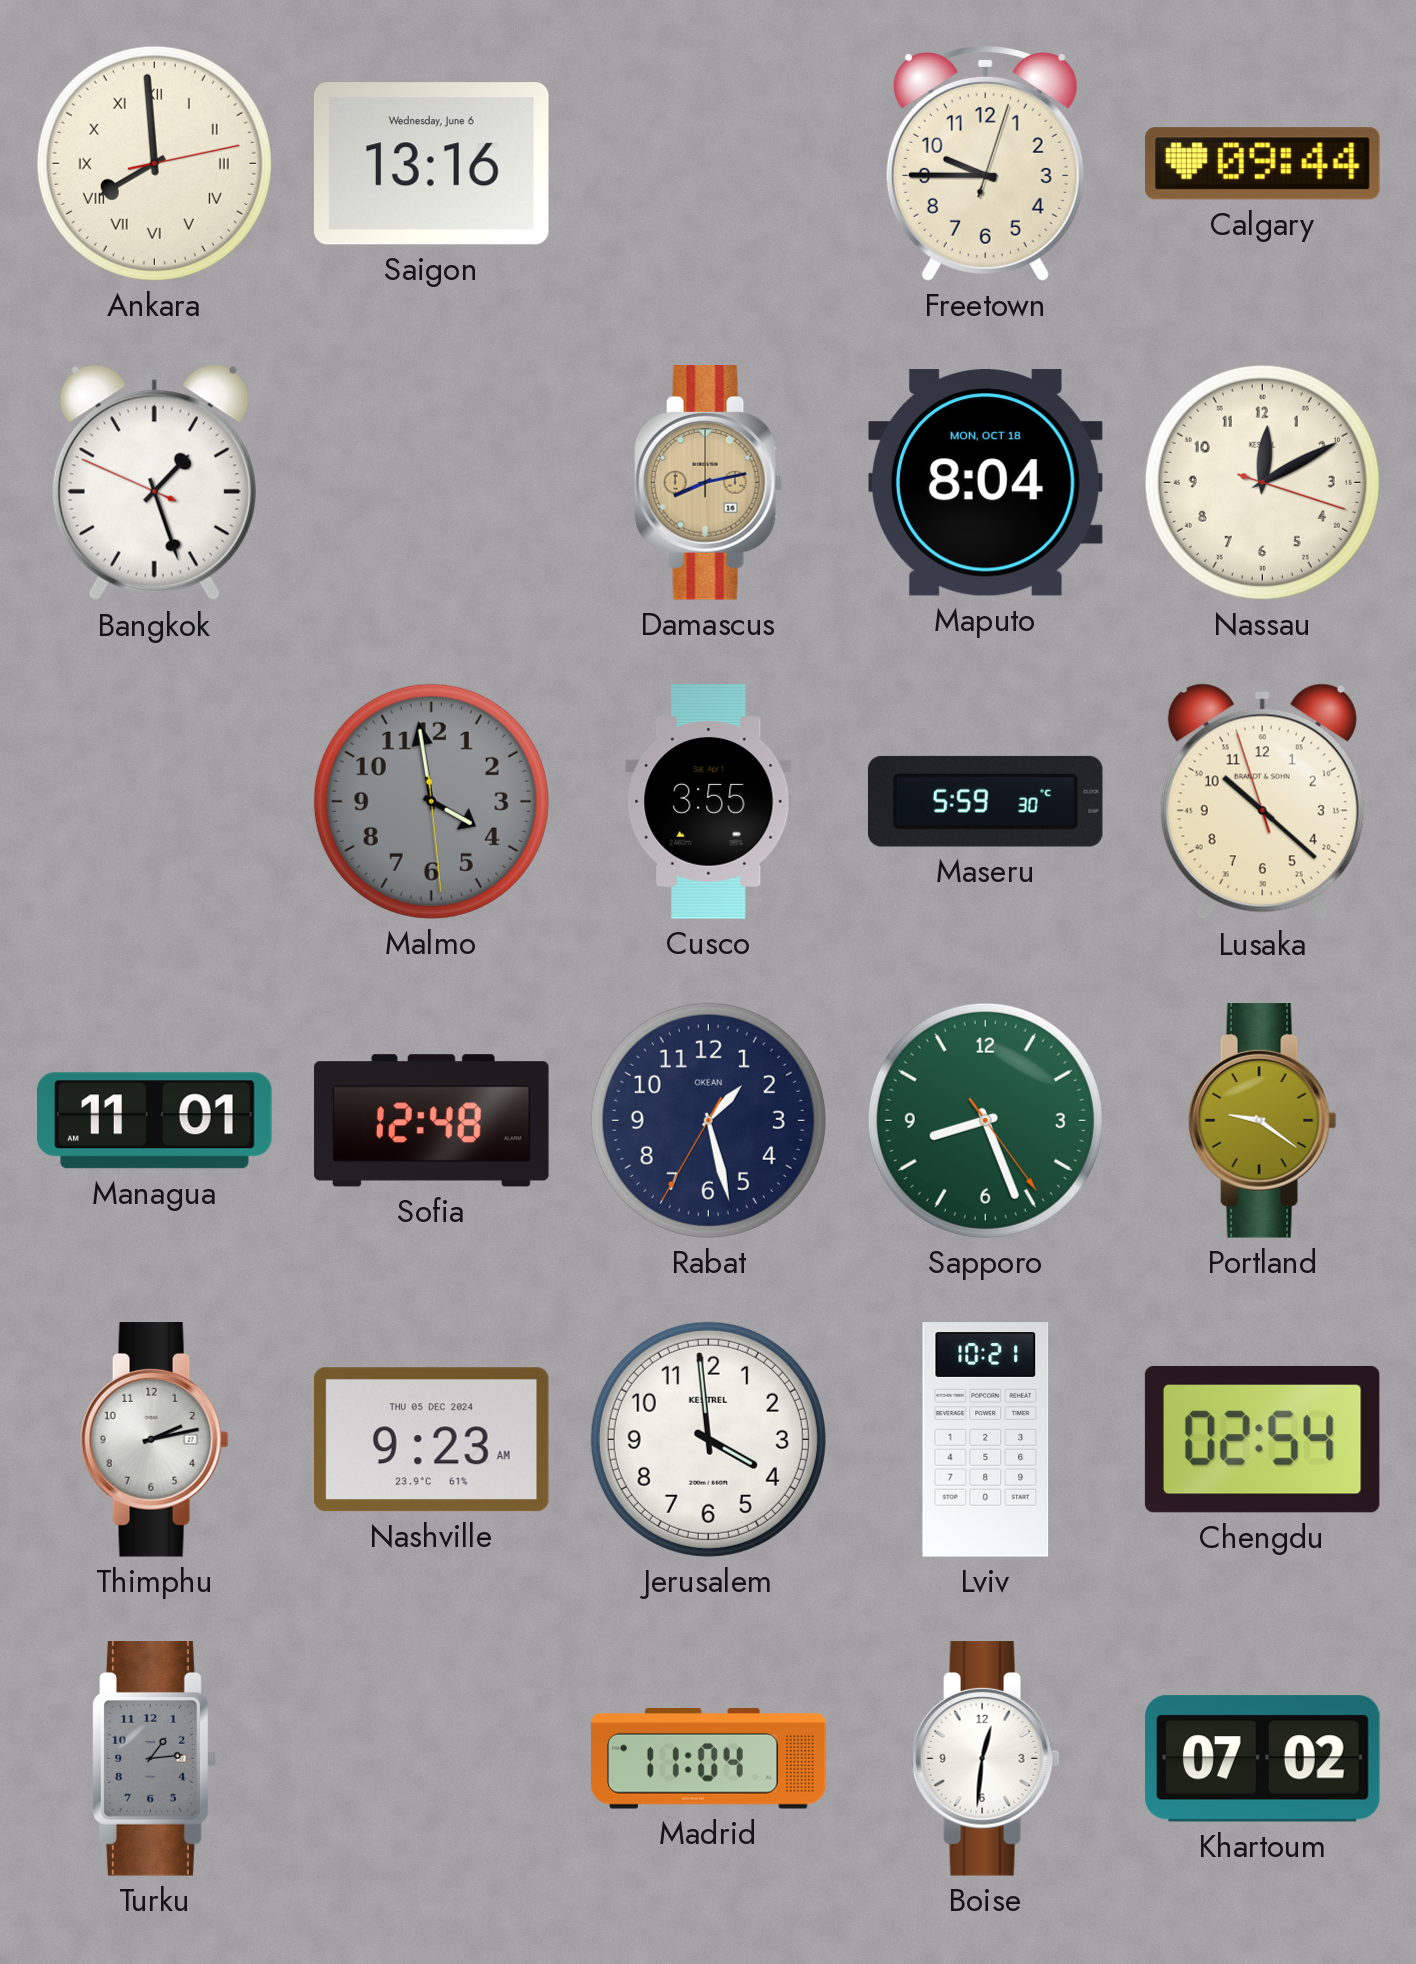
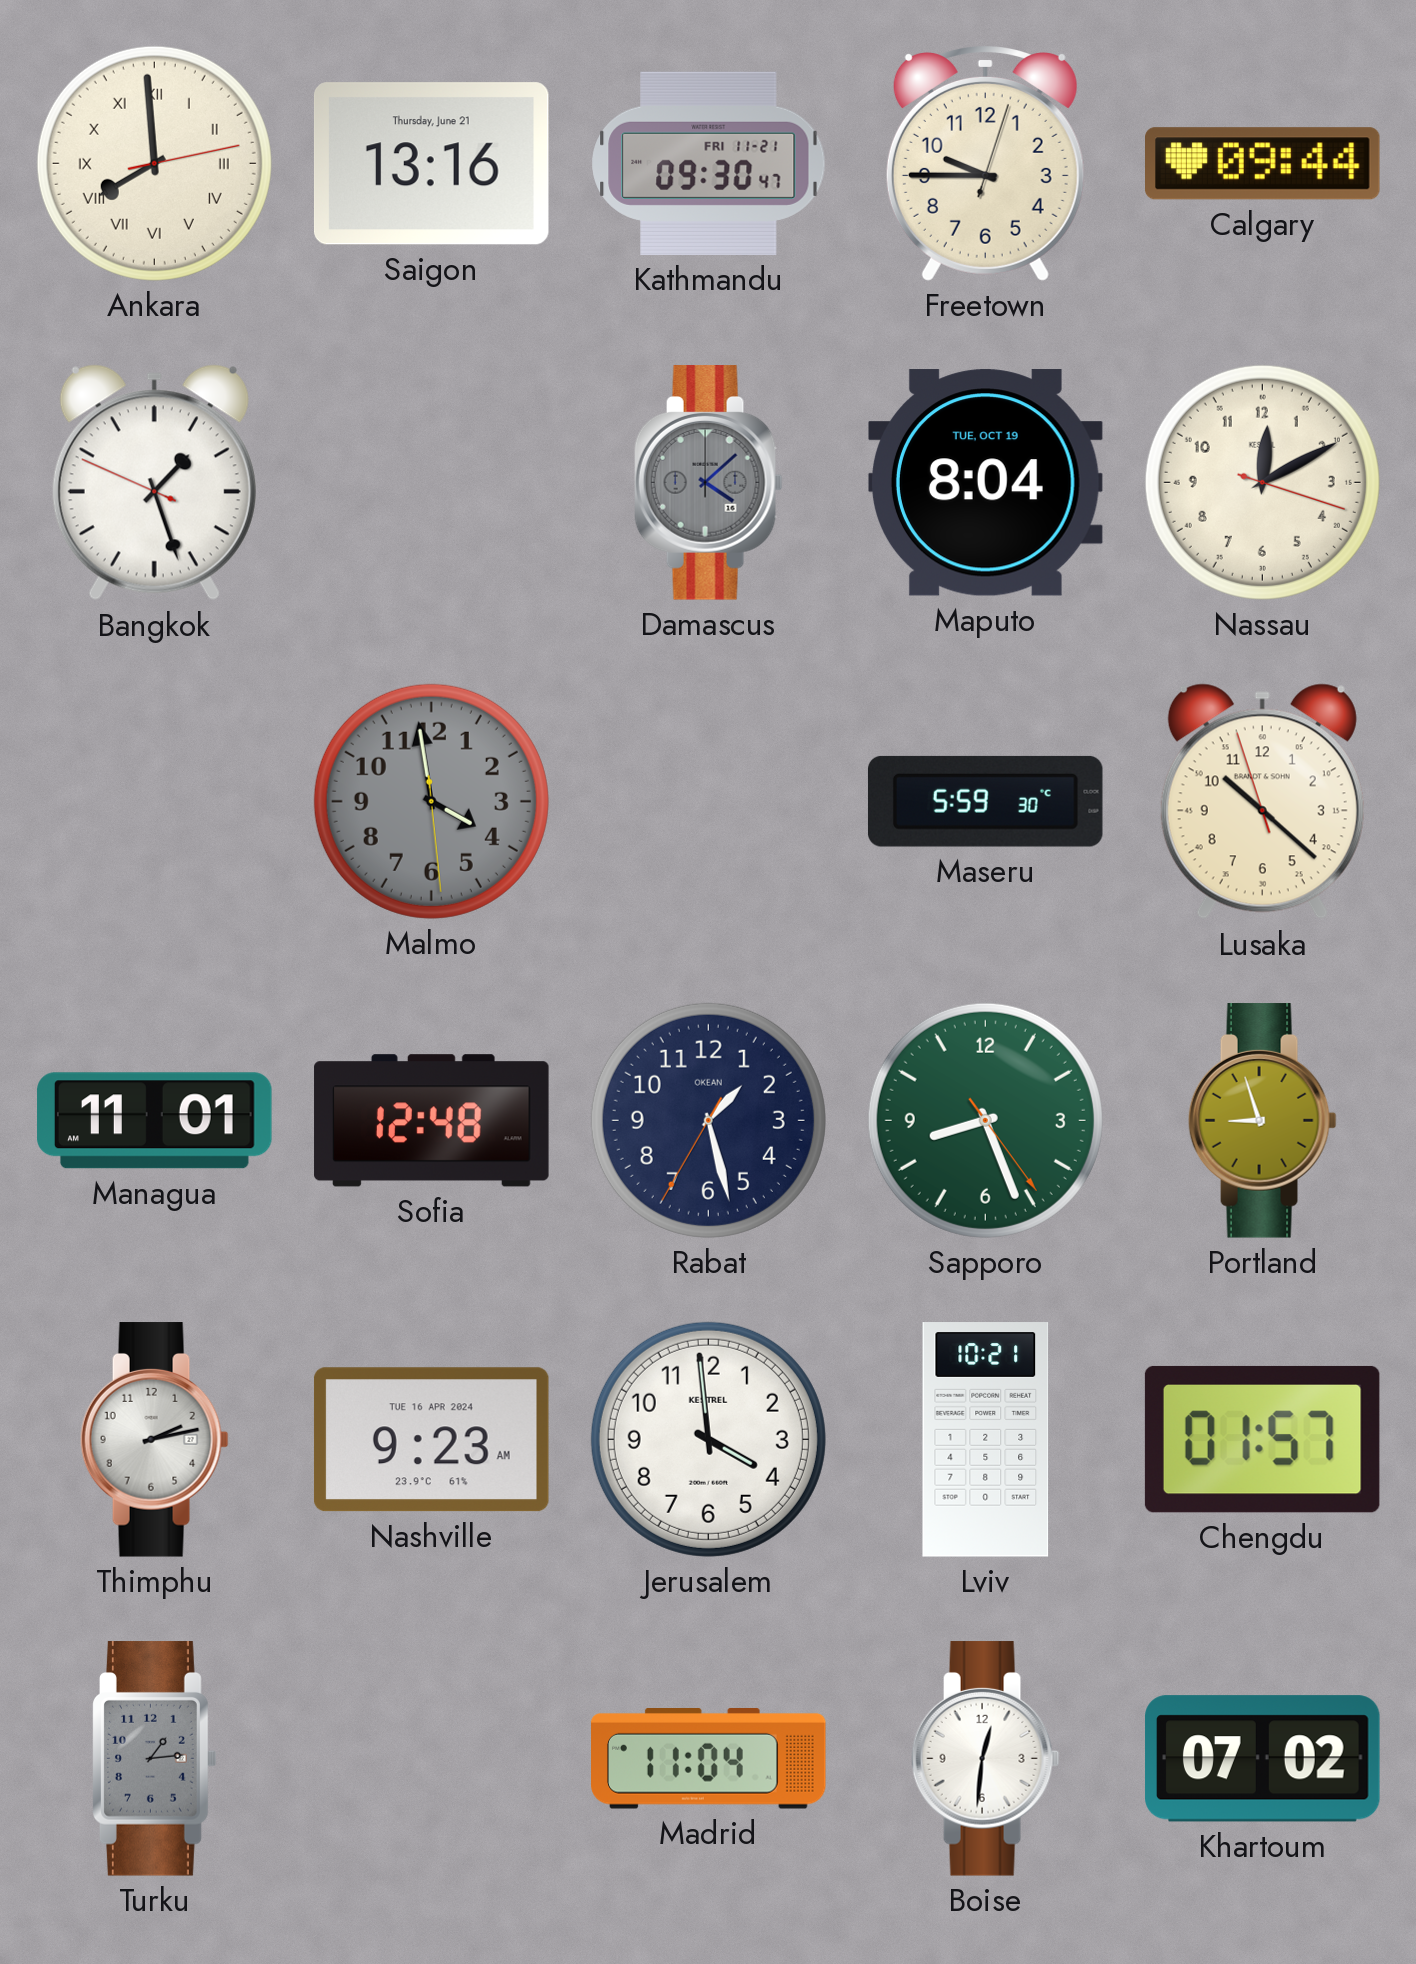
Saigon date: Wednesday, June 6 -> Thursday, June 21
Kathmandu: none -> 09:30
Damascus: 8:13 -> 4:08
Damascus dial: champagne -> grey
Maputo date: MON, OCT 18 -> TUE, OCT 19
Cusco: 3:55 -> none
Portland: 9:21 -> 8:57
Nashville date: THU 05 DEC 2024 -> TUE 16 APR 2024
Chengdu: 02:54 -> 01:57
